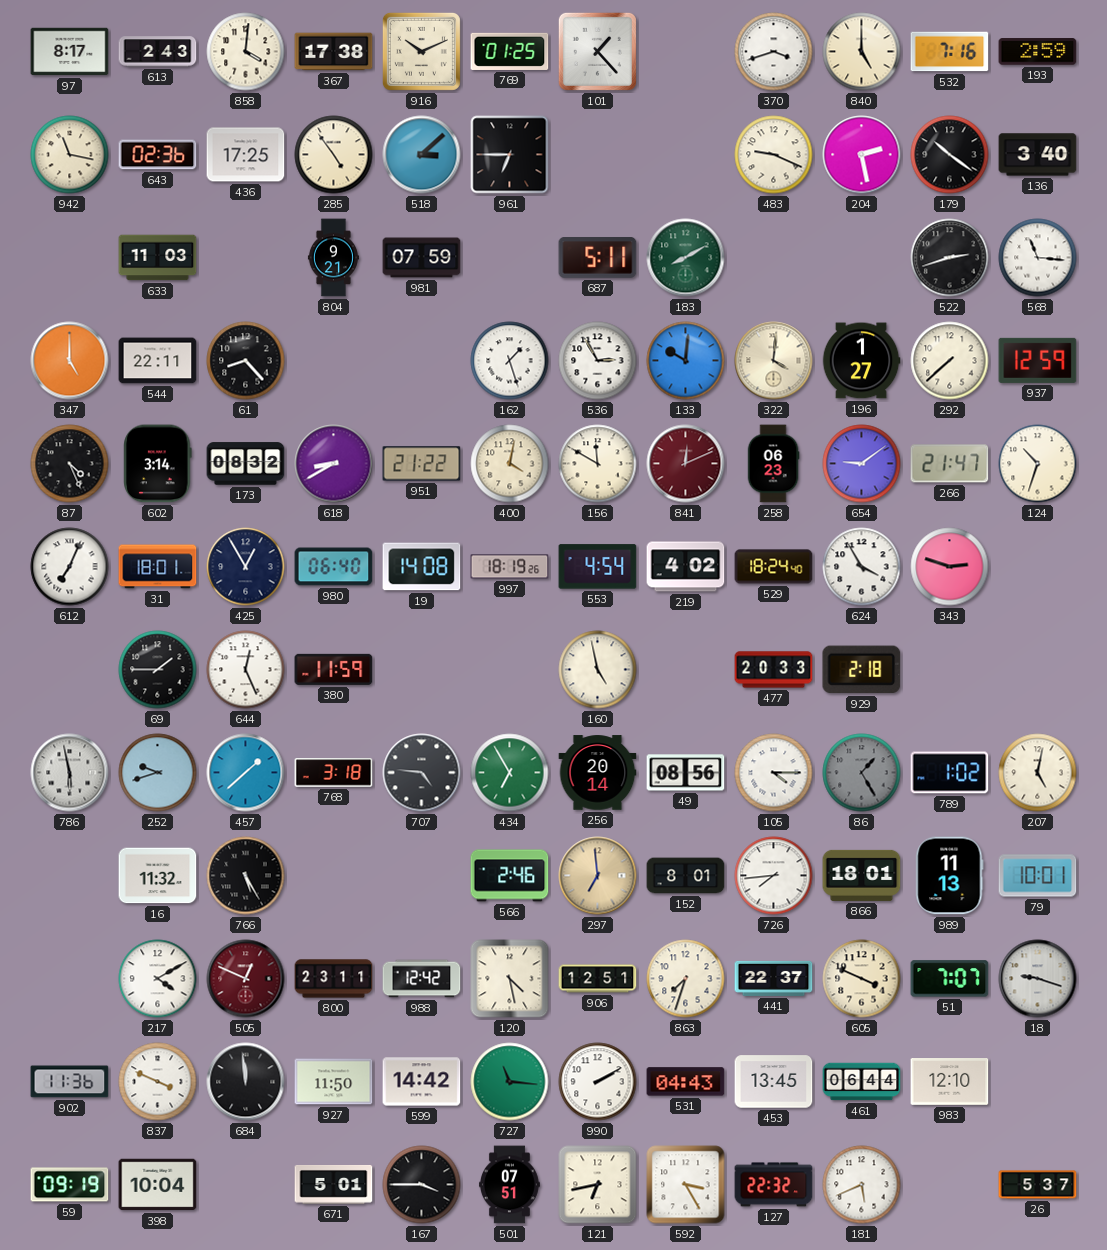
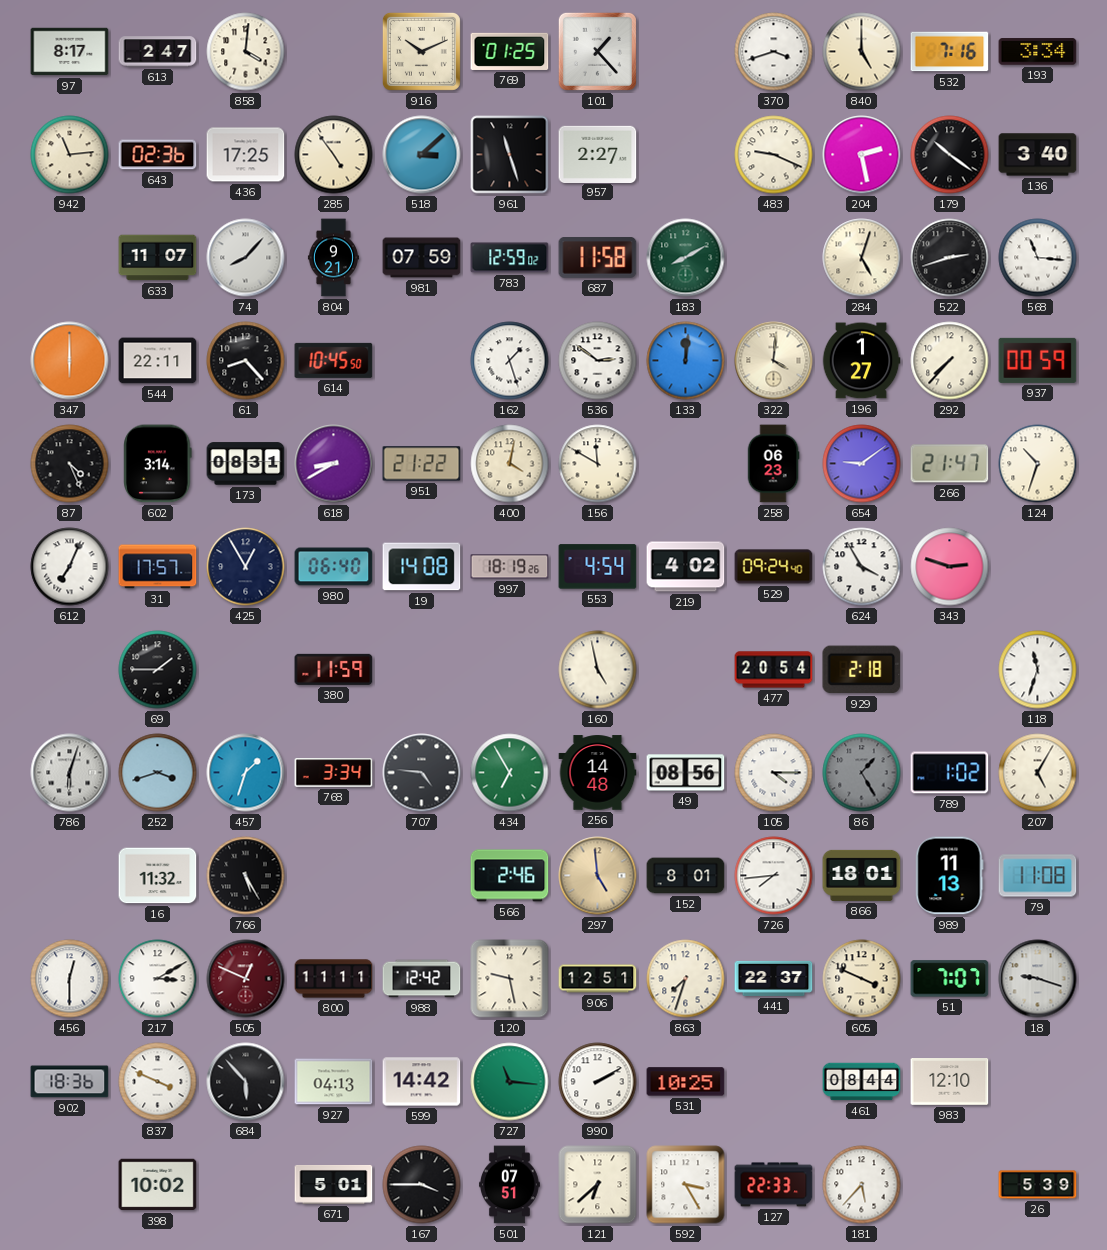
613: 2:43 -> 2:47
367: 17:38 -> none
193: 2:59 -> 3:34
942: 11:17 -> 11:14
961: 6:45 -> 11:27
957: none -> 2:27
633: 11:03 -> 11:07
74: none -> 8:07
783: none -> 12:59
687: 5:11 -> 11:58
284: none -> 5:03
347: 5:00 -> 6:00
614: none -> 10:45
536: 2:55 -> 2:51
133: 10:01 -> 12:01
292: 7:38 -> 7:37
937: 12:59 -> 00:59
173: 08:32 -> 08:31
841: 12:11 -> none
31: 18:01 -> 17:57
529: 18:24 -> 09:24
644: 12:26 -> none
477: 20:33 -> 20:54
118: none -> 11:33
786: 5:58 -> 6:03
252: 9:42 -> 3:42
457: 1:38 -> 1:33
768: 3:18 -> 3:34
256: 20:14 -> 14:48
207: 5:02 -> 5:05
297: 6:59 -> 4:59
79: 10:01 -> 11:08
456: none -> 12:30
217: 4:10 -> 3:10
800: 23:11 -> 11:11
120: 4:28 -> 9:28
902: 11:36 -> 18:36
684: 11:59 -> 5:53
927: 11:50 -> 04:13
531: 04:43 -> 10:25
453: 13:45 -> none
461: 06:44 -> 08:44
59: 09:19 -> none
398: 10:04 -> 10:02
121: 6:43 -> 6:38
127: 22:32 -> 22:33
181: 5:41 -> 5:37
26: 5:37 -> 5:39
